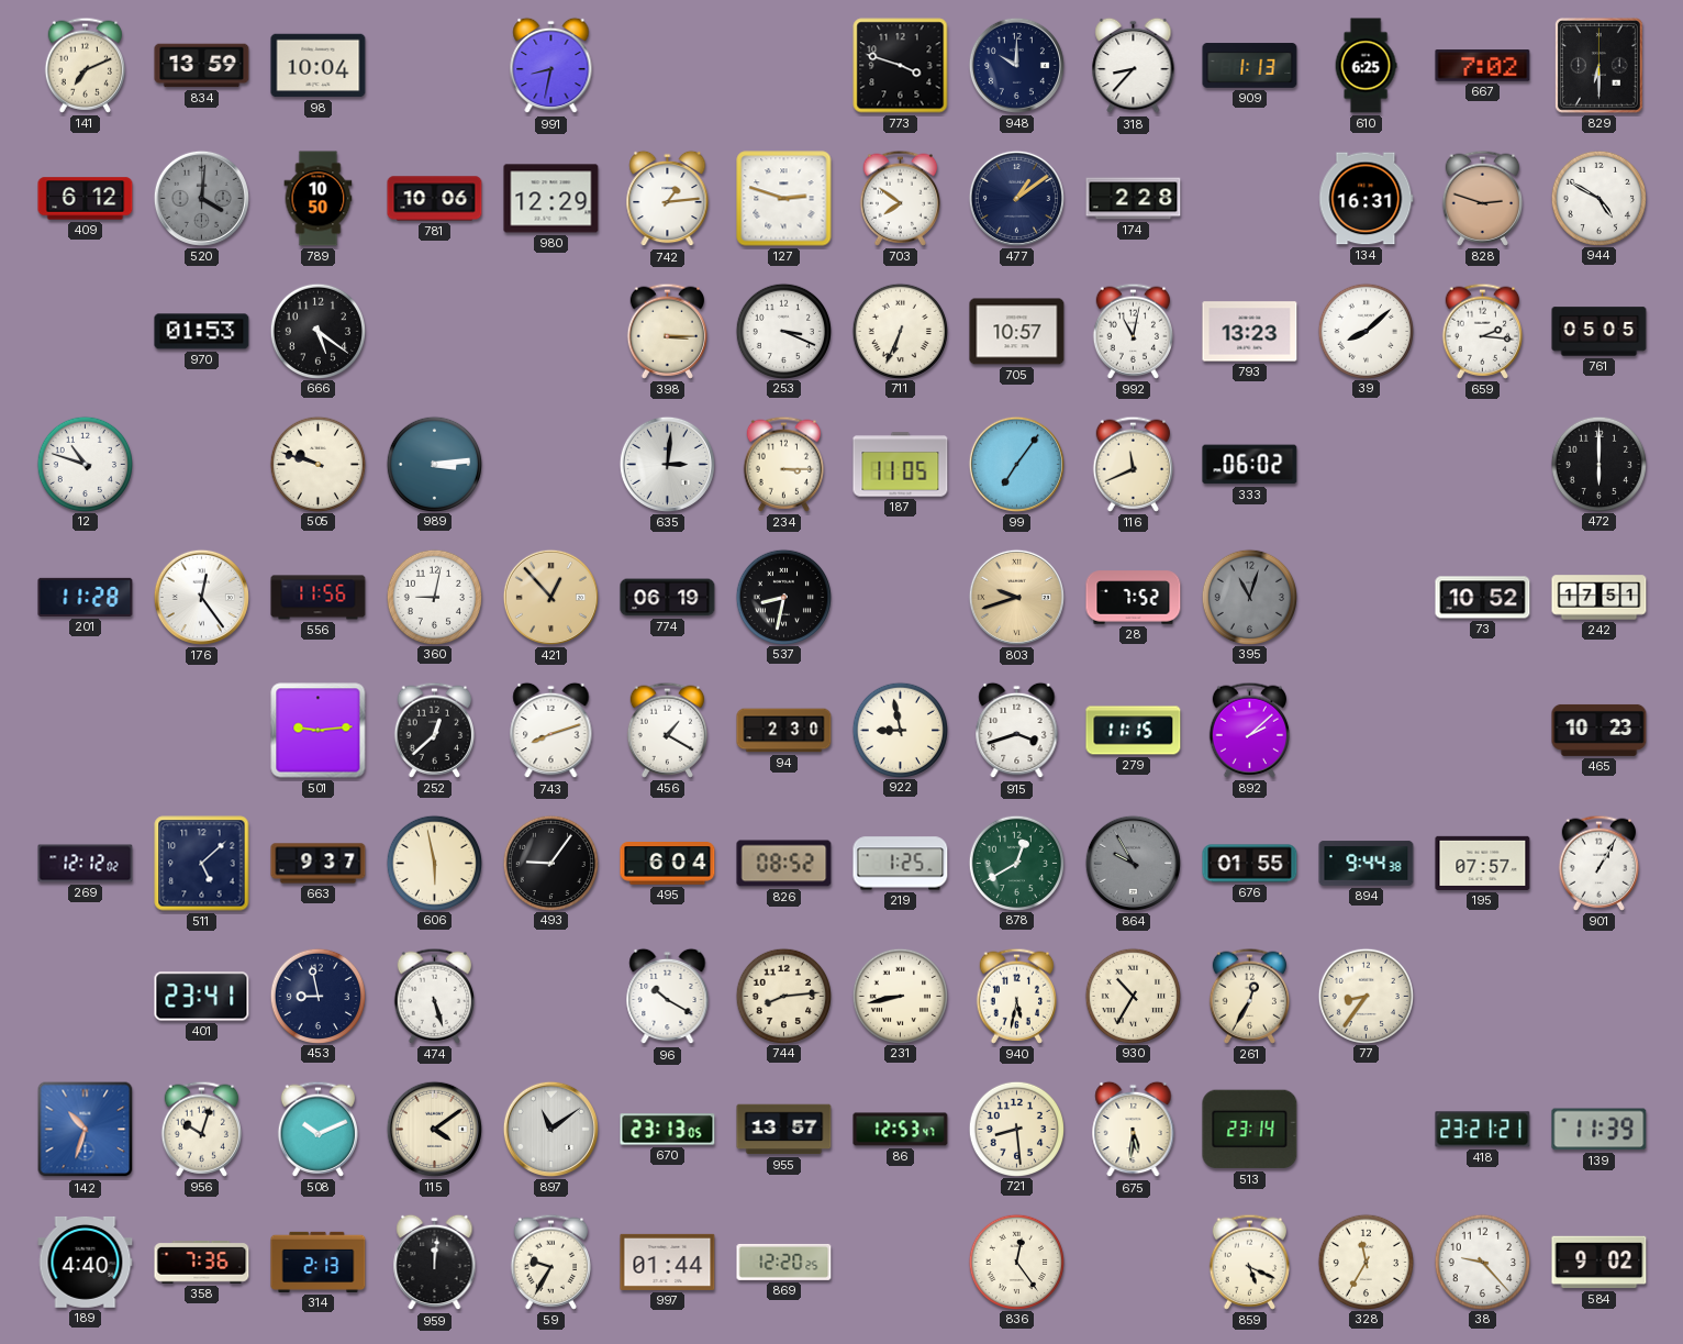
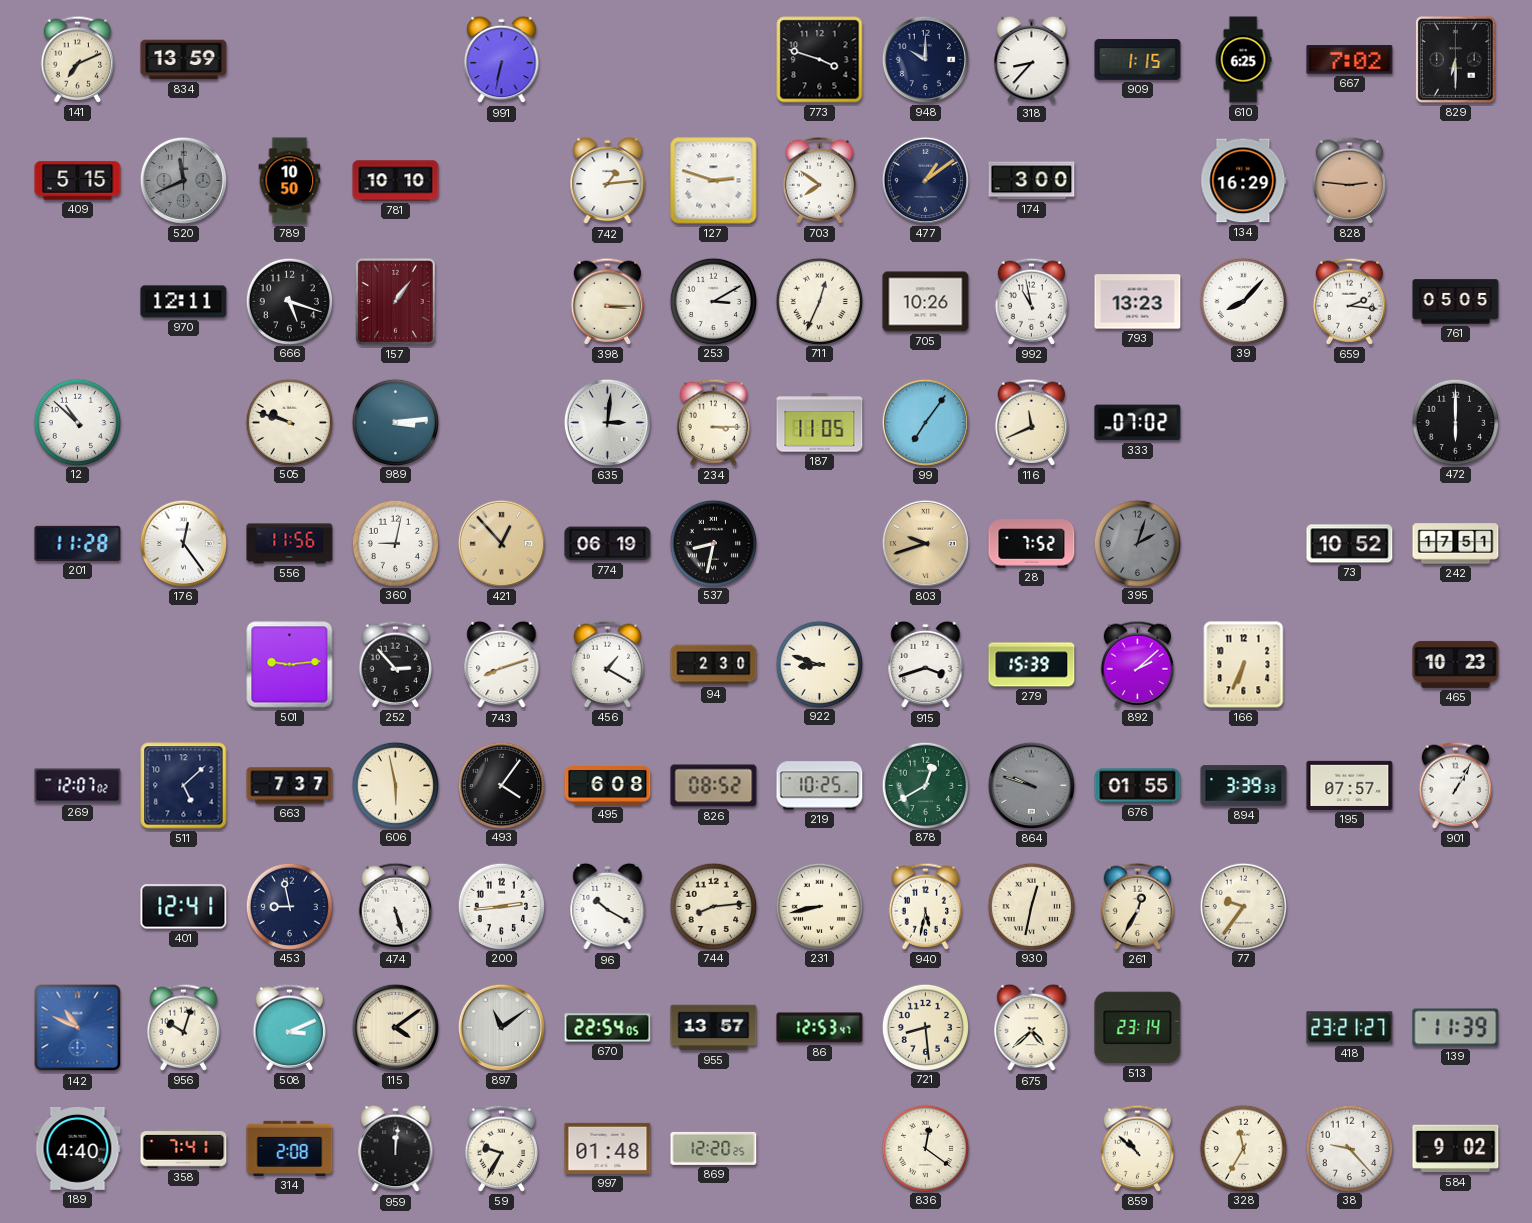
98: 10:04 -> none
991: 8:32 -> 6:32
909: 1:13 -> 1:15
409: 6:12 -> 5:15
520: 4:01 -> 11:41
781: 10:06 -> 10:10
980: 12:29 -> none
174: 2:28 -> 3:00
134: 16:31 -> 16:29
828: 2:48 -> 2:46
944: 4:50 -> none
970: 01:53 -> 12:11
666: 5:21 -> 5:18
157: none -> 1:06
253: 3:19 -> 3:10
711: 6:34 -> 12:34
705: 10:57 -> 10:26
992: 11:02 -> 10:58
39: 8:08 -> 8:07
12: 10:48 -> 10:52
333: 06:02 -> 07:02
395: 11:03 -> 2:03
252: 12:38 -> 2:53
922: 8:58 -> 8:48
279: 11:15 -> 15:39
166: none -> 6:34
269: 12:12 -> 12:07
663: 9:37 -> 7:37
493: 9:06 -> 4:06
495: 6:04 -> 6:08
219: 1:25 -> 10:25
864: 9:55 -> 9:48
894: 9:44 -> 3:39
401: 23:41 -> 12:41
200: none -> 2:44
930: 10:35 -> 12:32
77: 8:36 -> 9:36
142: 10:33 -> 10:49
508: 10:11 -> 3:11
670: 23:13 -> 22:54
675: 5:31 -> 4:38
418: 23:21:21 -> 23:21:27
358: 7:36 -> 7:41
314: 2:13 -> 2:08
997: 01:44 -> 01:48
836: 12:24 -> 12:21
859: 5:19 -> 10:52
